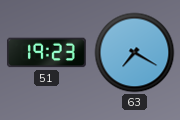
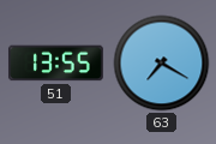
51: 19:23 -> 13:55
